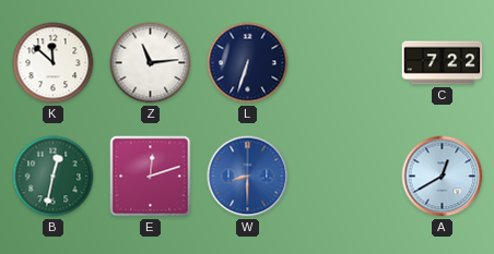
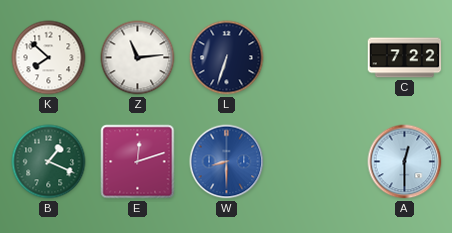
K: 11:52 -> 7:52
B: 12:32 -> 1:19
A: 12:40 -> 12:30
